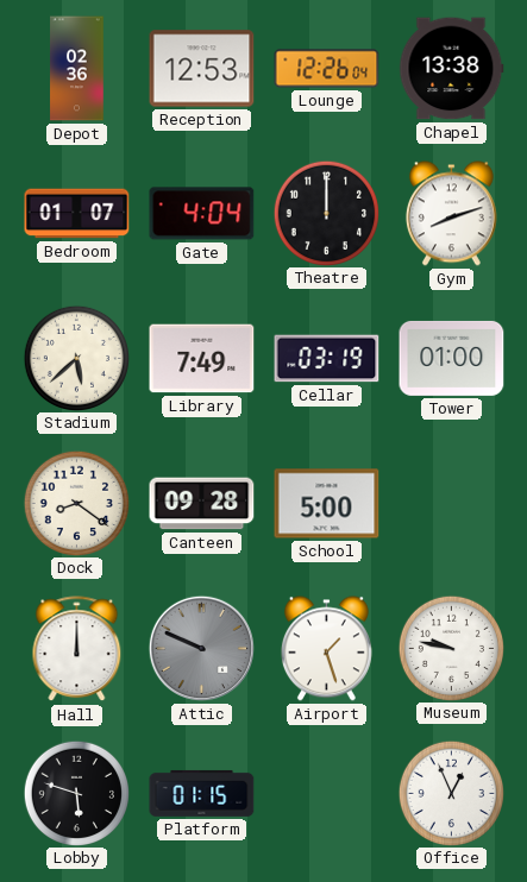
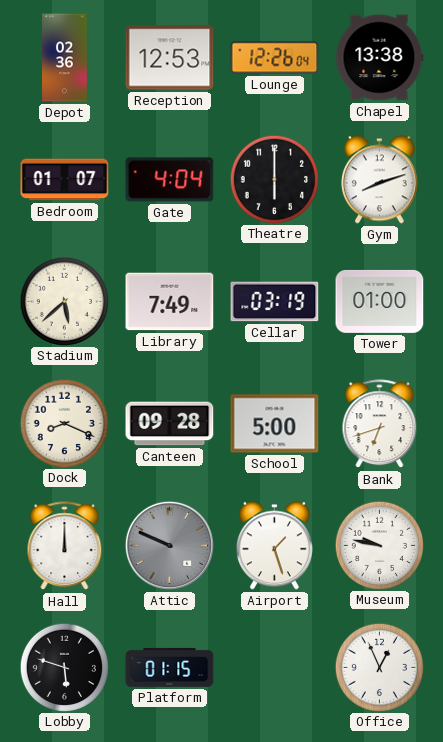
Theatre: 12:00 -> 6:00
Dock: 8:21 -> 8:19
Bank: none -> 6:42
